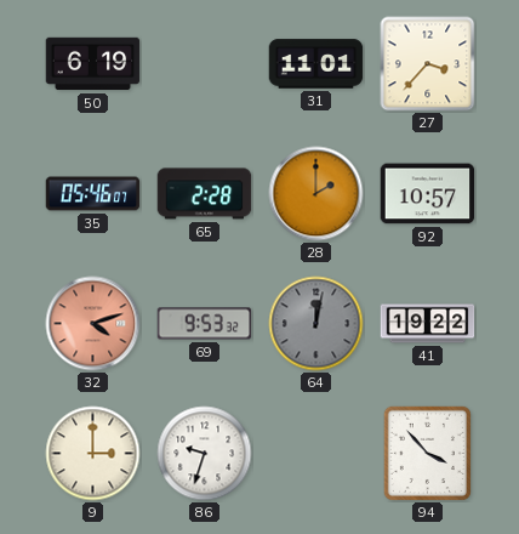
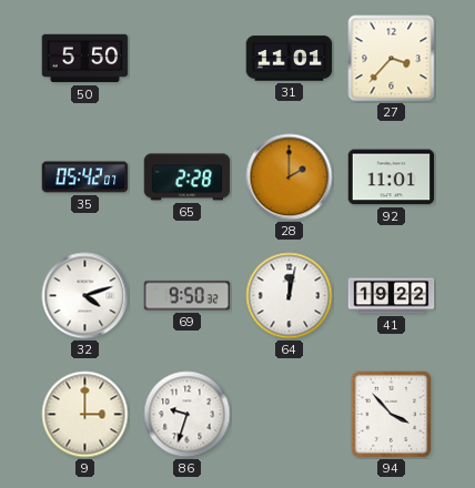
50: 6:19 -> 5:50
35: 05:46 -> 05:42
92: 10:57 -> 11:01
32 dial: salmon -> white
69: 9:53 -> 9:50
64 dial: grey -> white
